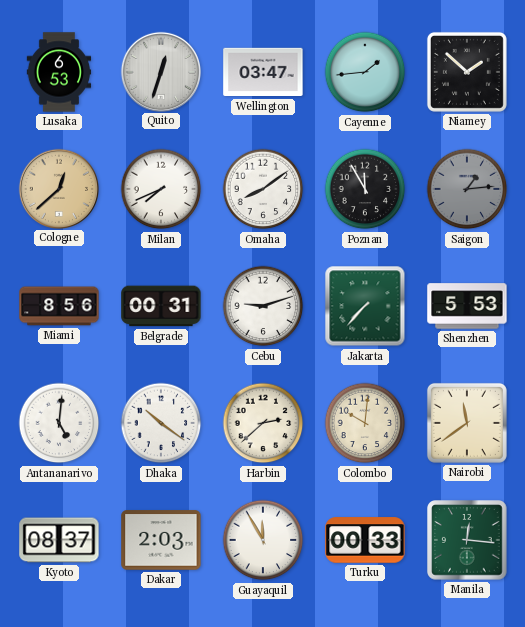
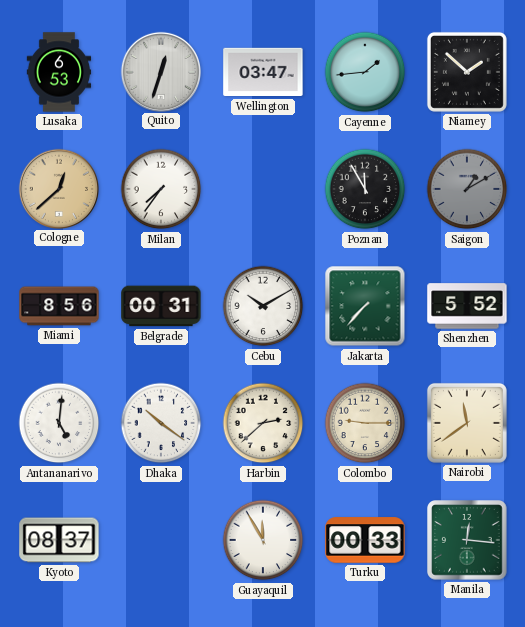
Milan: 7:41 -> 7:36
Omaha: 8:09 -> none
Saigon: 1:14 -> 1:10
Cebu: 9:12 -> 10:10
Shenzhen: 5:53 -> 5:52
Colombo: 10:01 -> 9:15
Dakar: 2:03 -> none
